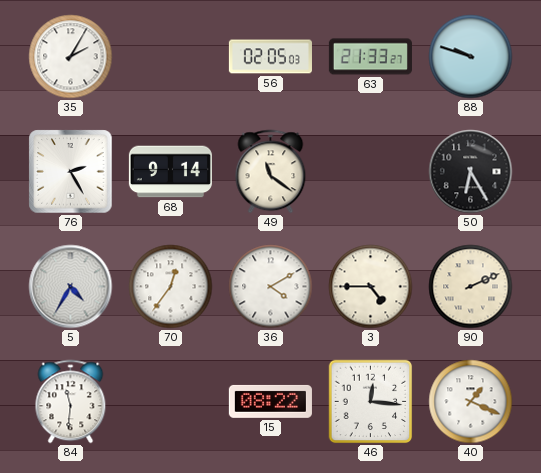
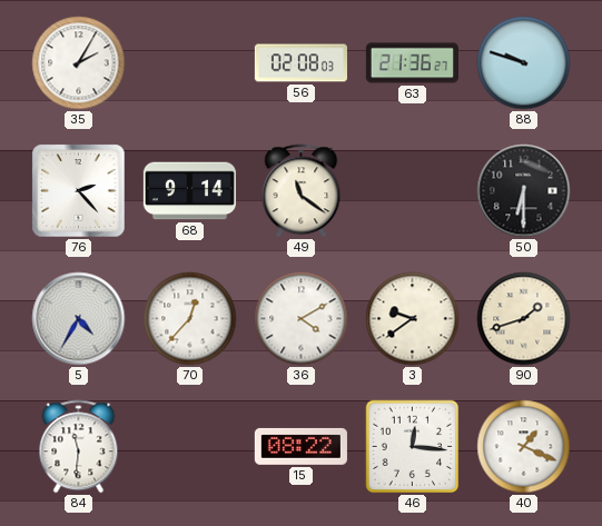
56: 02:05 -> 02:08
63: 21:33 -> 21:36
76: 2:25 -> 2:23
50: 6:25 -> 6:30
70: 12:36 -> 12:37
3: 4:45 -> 9:39
90: 2:11 -> 1:42
